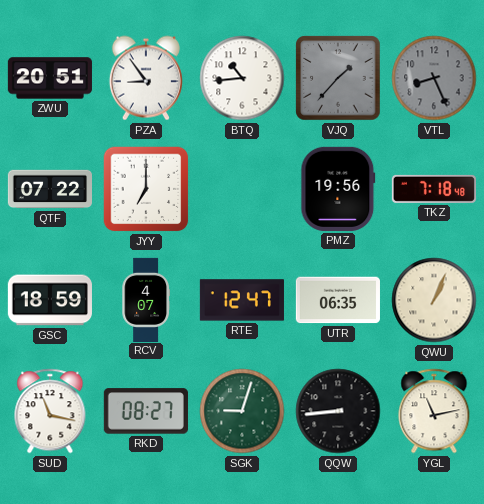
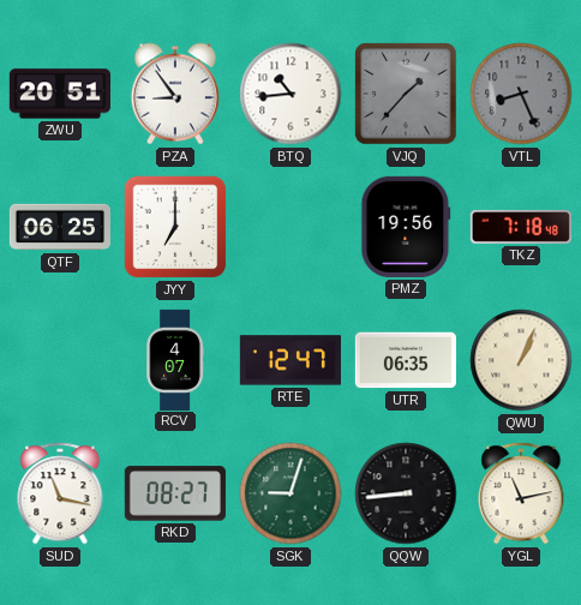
QTF: 07:22 -> 06:25
GSC: 18:59 -> none
